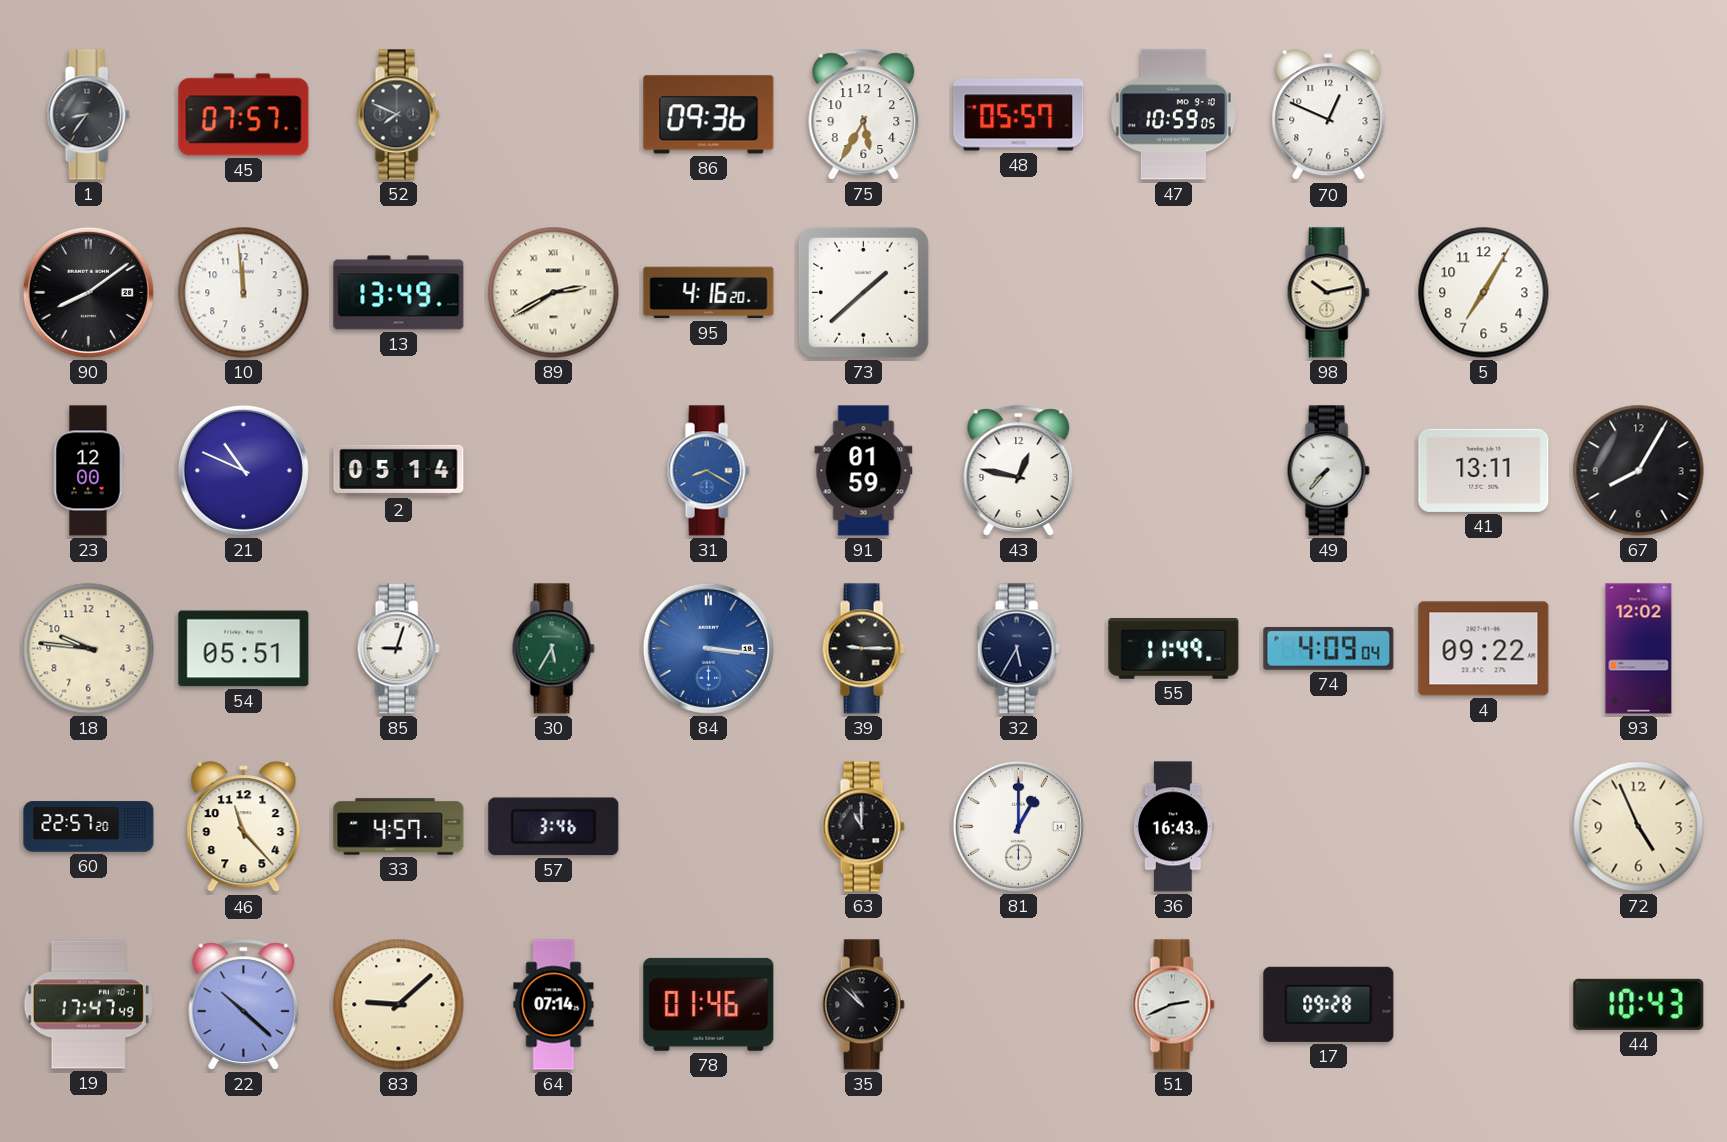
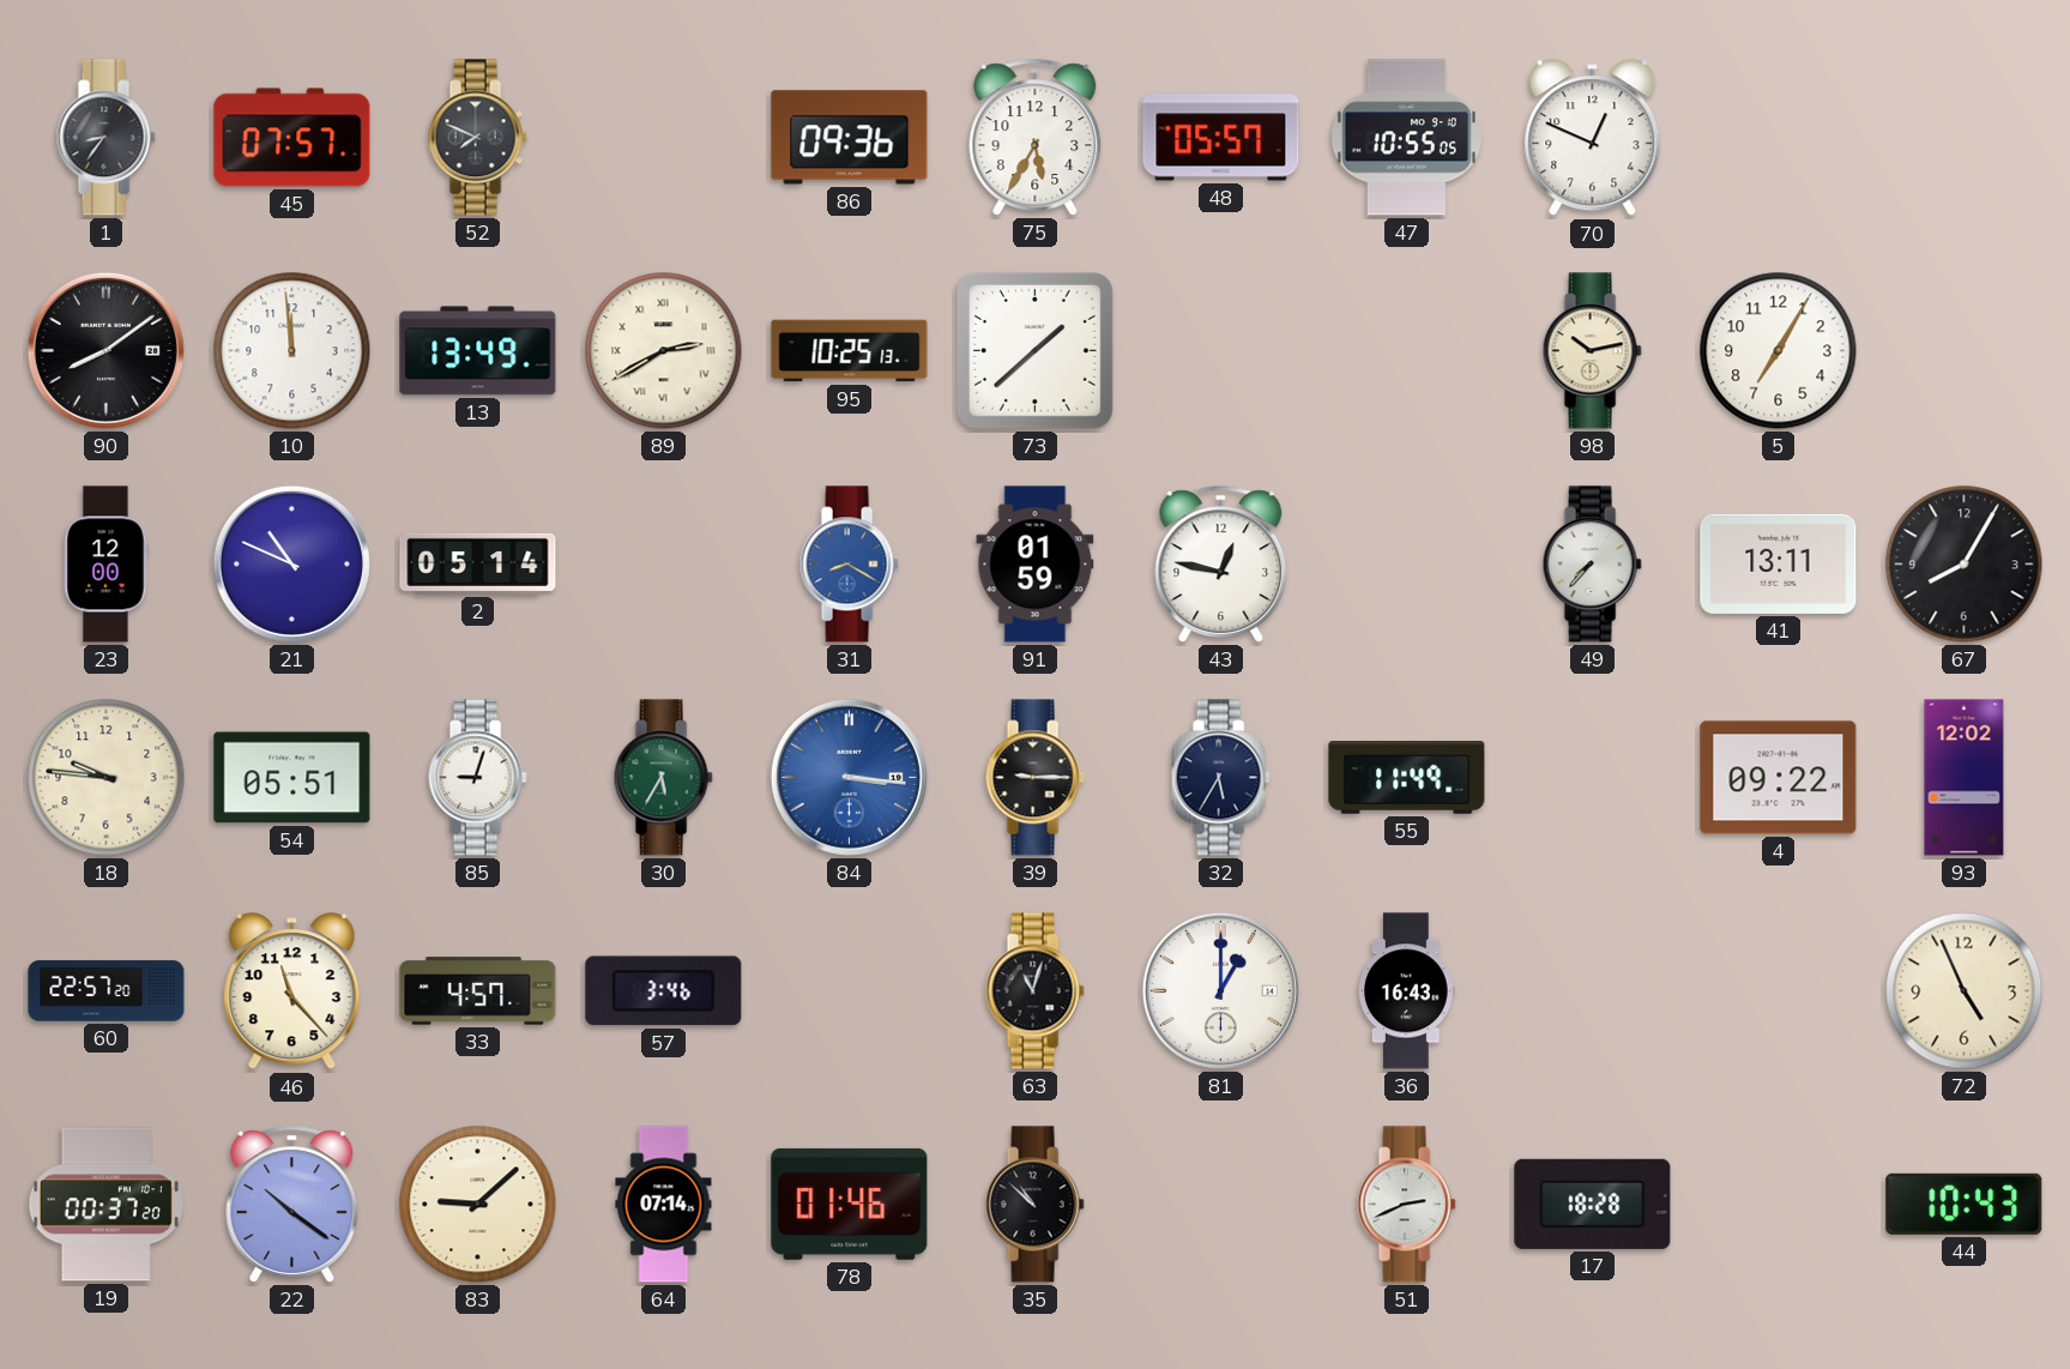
47: 10:59 -> 10:55
95: 4:16 -> 10:25
74: 4:09 -> none
63: 11:00 -> 11:03
19: 17:47 -> 00:37
22: 10:22 -> 10:21
17: 09:28 -> 18:28
